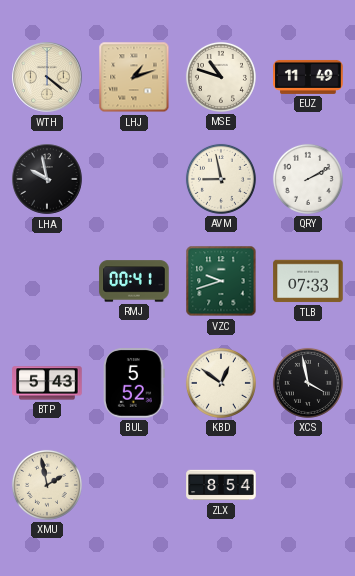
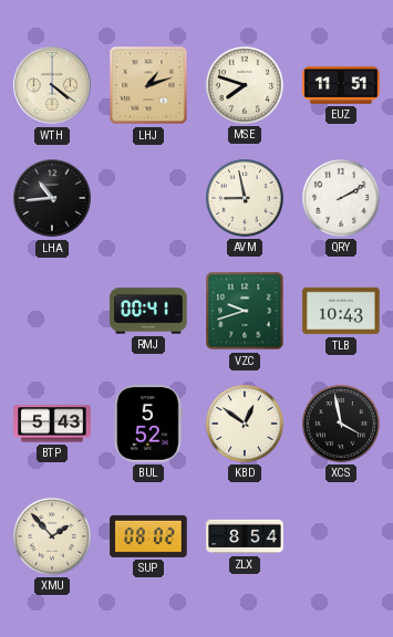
MSE: 10:48 -> 7:48
EUZ: 11:49 -> 11:51
LHA: 9:58 -> 10:44
TLB: 07:33 -> 10:43
XMU: 1:58 -> 1:53
SUP: none -> 08:02
